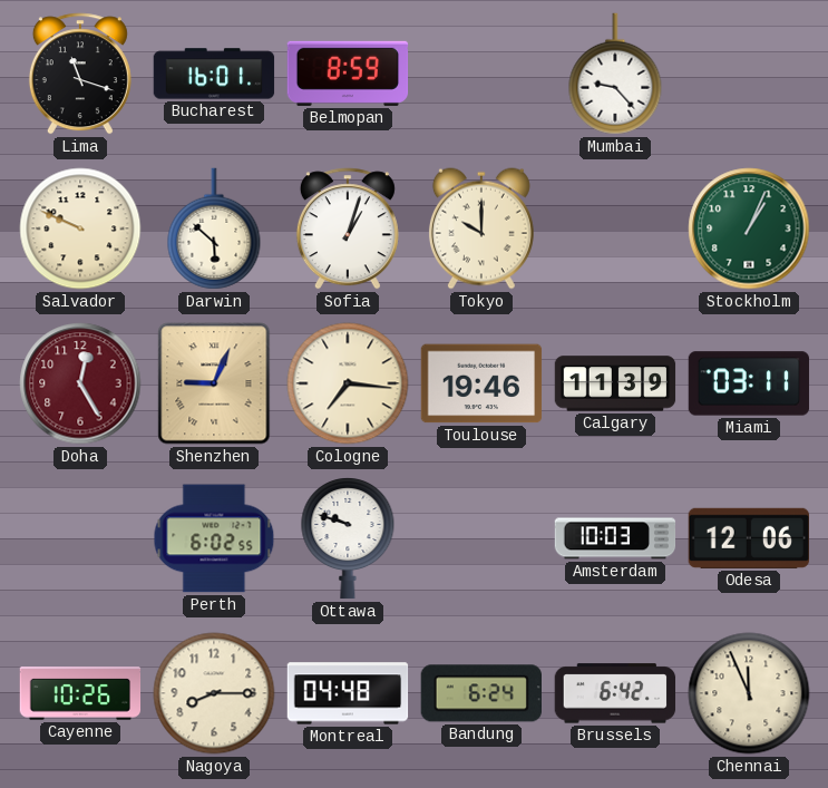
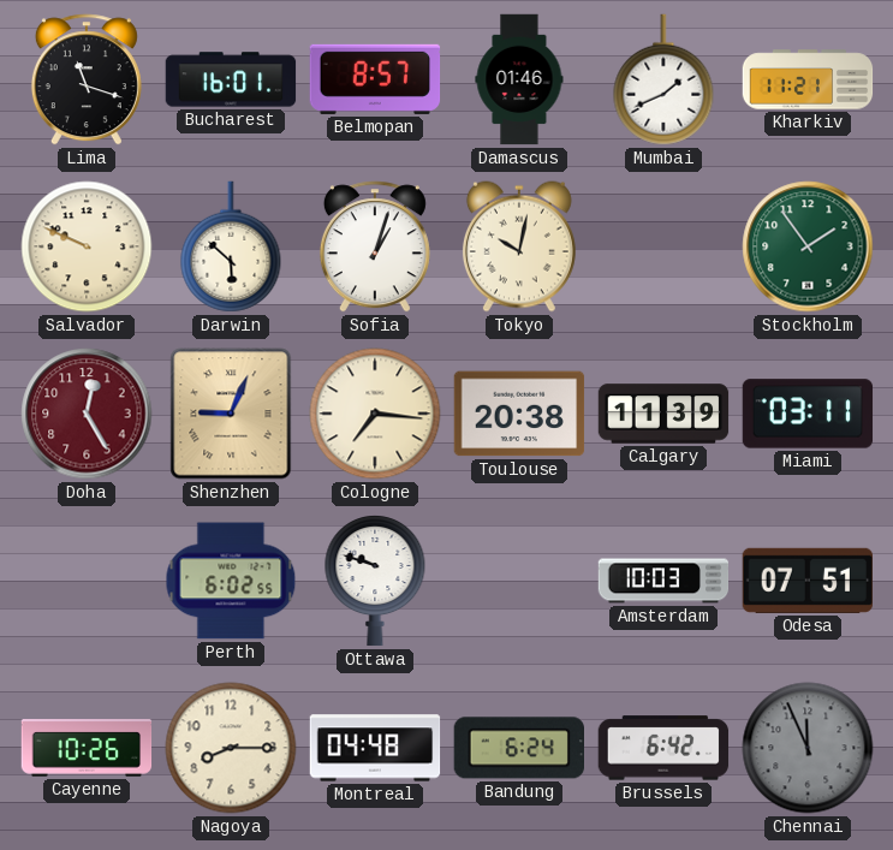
Belmopan: 8:59 -> 8:57
Damascus: none -> 01:46
Mumbai: 9:23 -> 1:41
Kharkiv: none -> 11:21
Tokyo: 10:00 -> 10:02
Stockholm: 1:04 -> 1:54
Toulouse: 19:46 -> 20:38
Odesa: 12:06 -> 07:51
Chennai dial: cream -> grey
